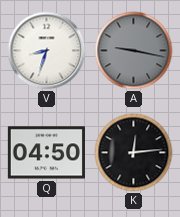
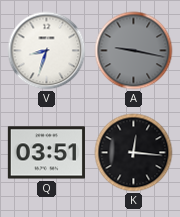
Q: 04:50 -> 03:51
K: 12:14 -> 12:16
